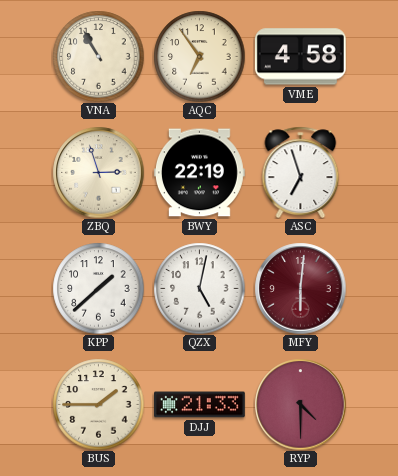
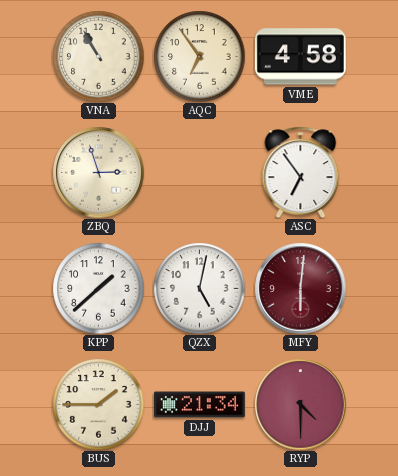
BWY: 22:19 -> none
ASC: 6:57 -> 6:54
DJJ: 21:33 -> 21:34
